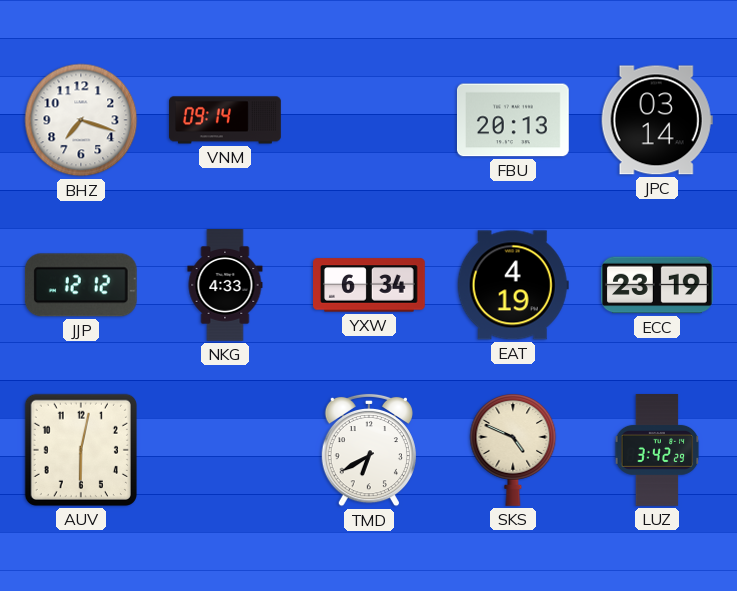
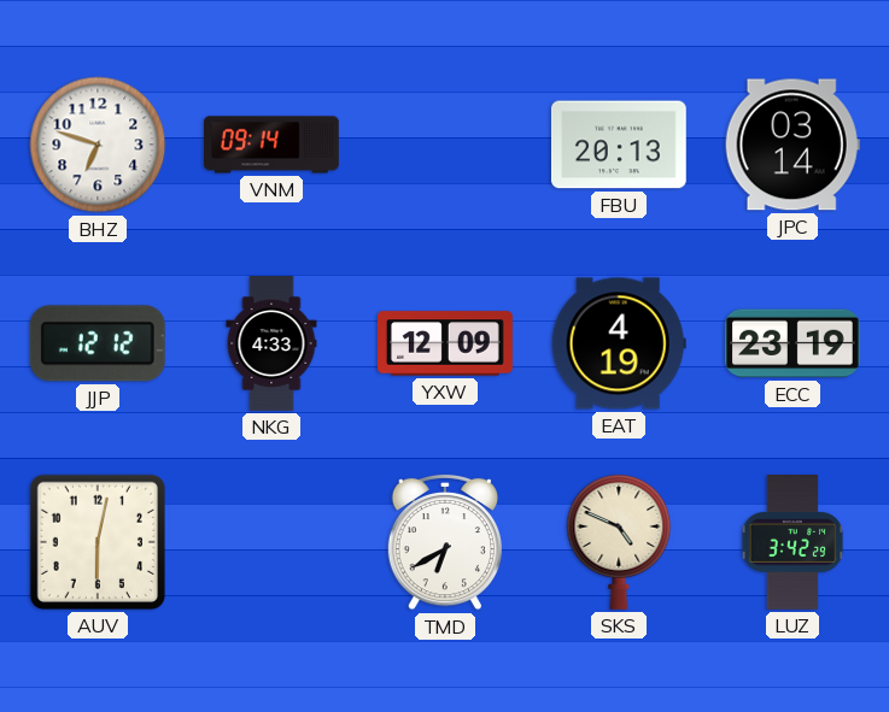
BHZ: 7:18 -> 6:48
YXW: 6:34 -> 12:09
